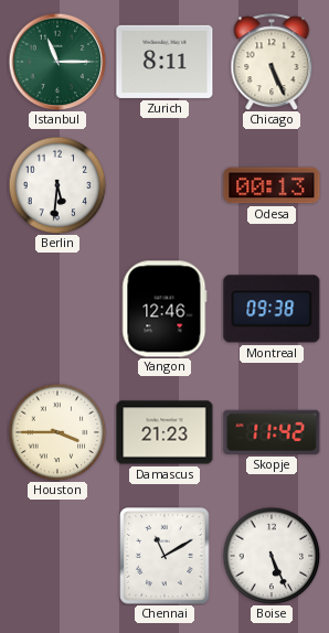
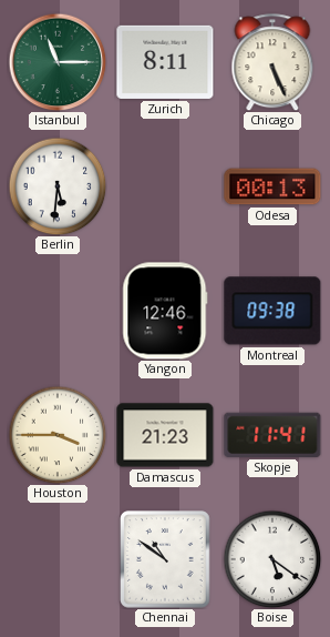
Skopje: 11:42 -> 11:41
Chennai: 11:10 -> 10:51
Boise: 5:26 -> 5:21
